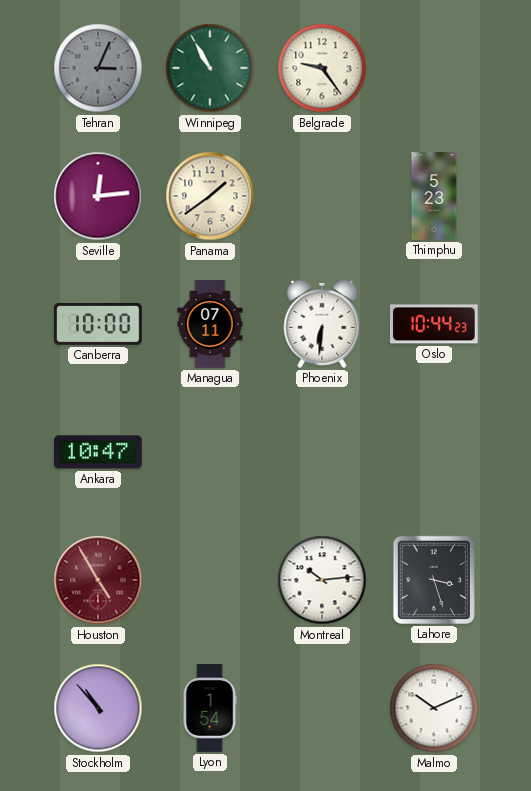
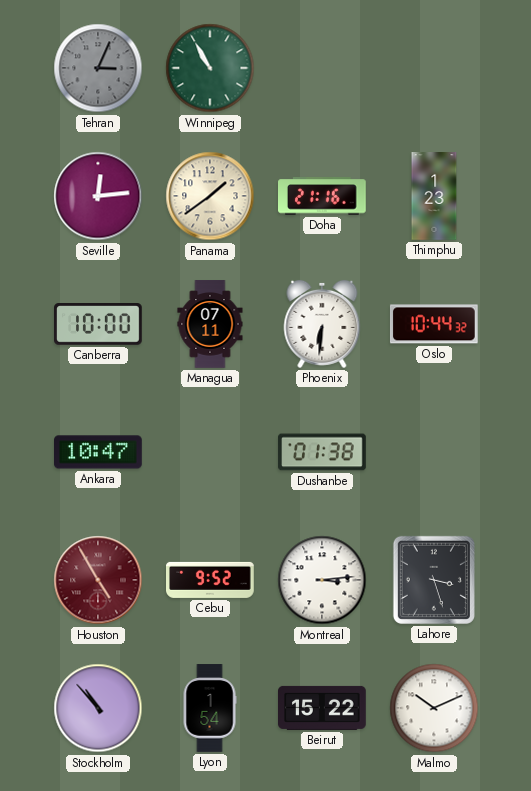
Belgrade: 9:24 -> none
Doha: none -> 21:16
Thimphu: 5:23 -> 1:23
Oslo: 10:44:23 -> 10:44:32
Dushanbe: none -> 01:38
Cebu: none -> 9:52
Montreal: 10:14 -> 3:14
Beirut: none -> 15:22
